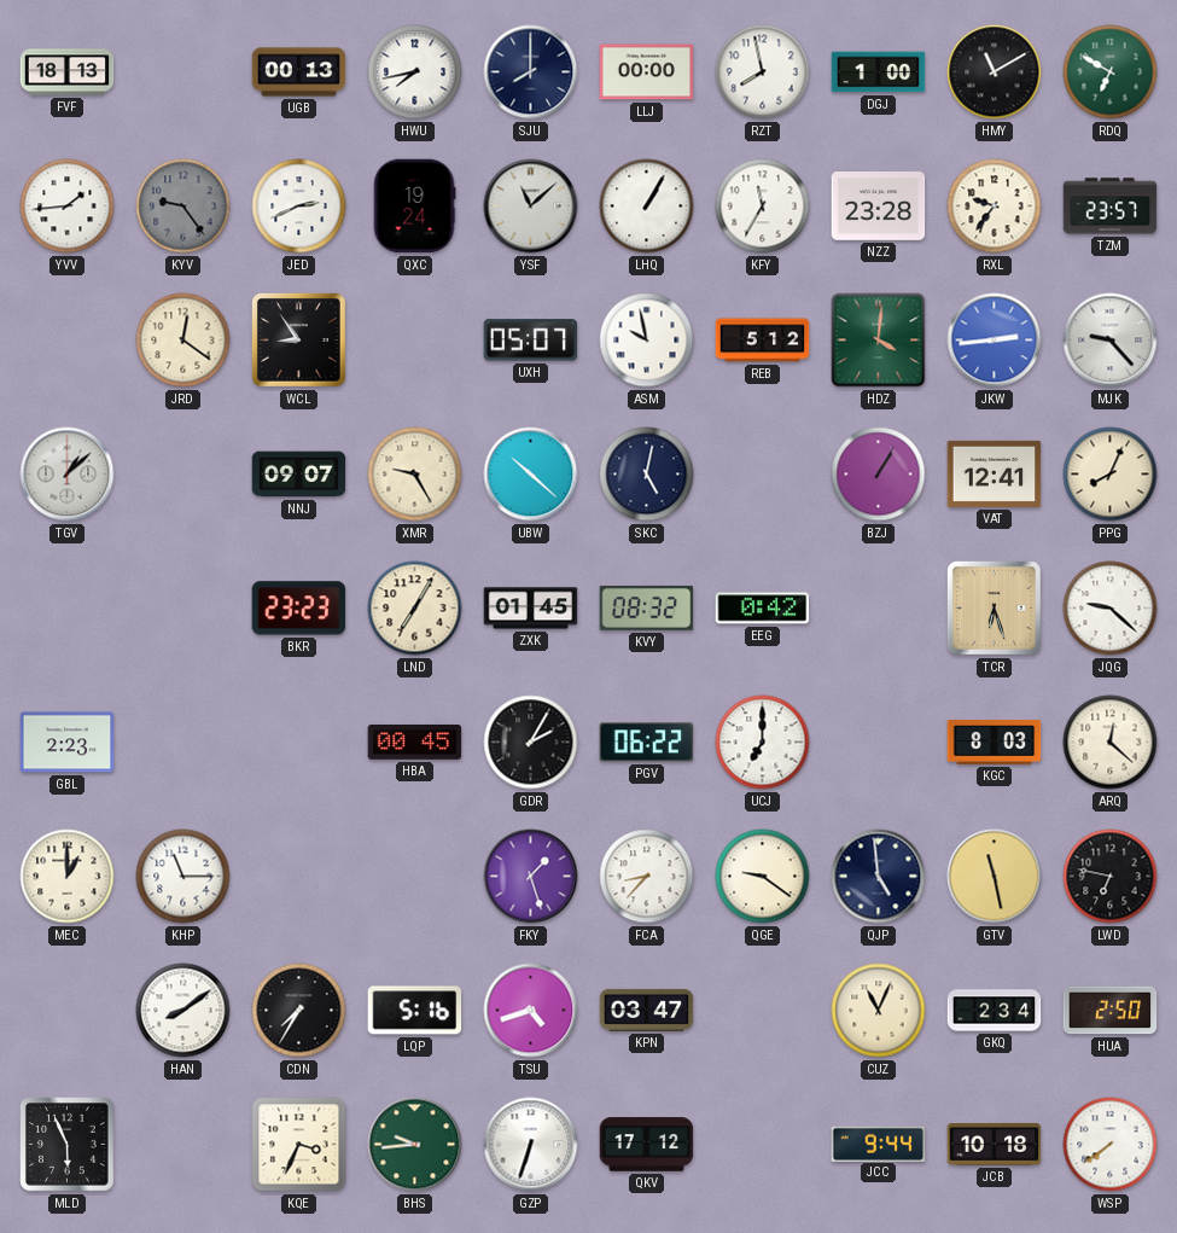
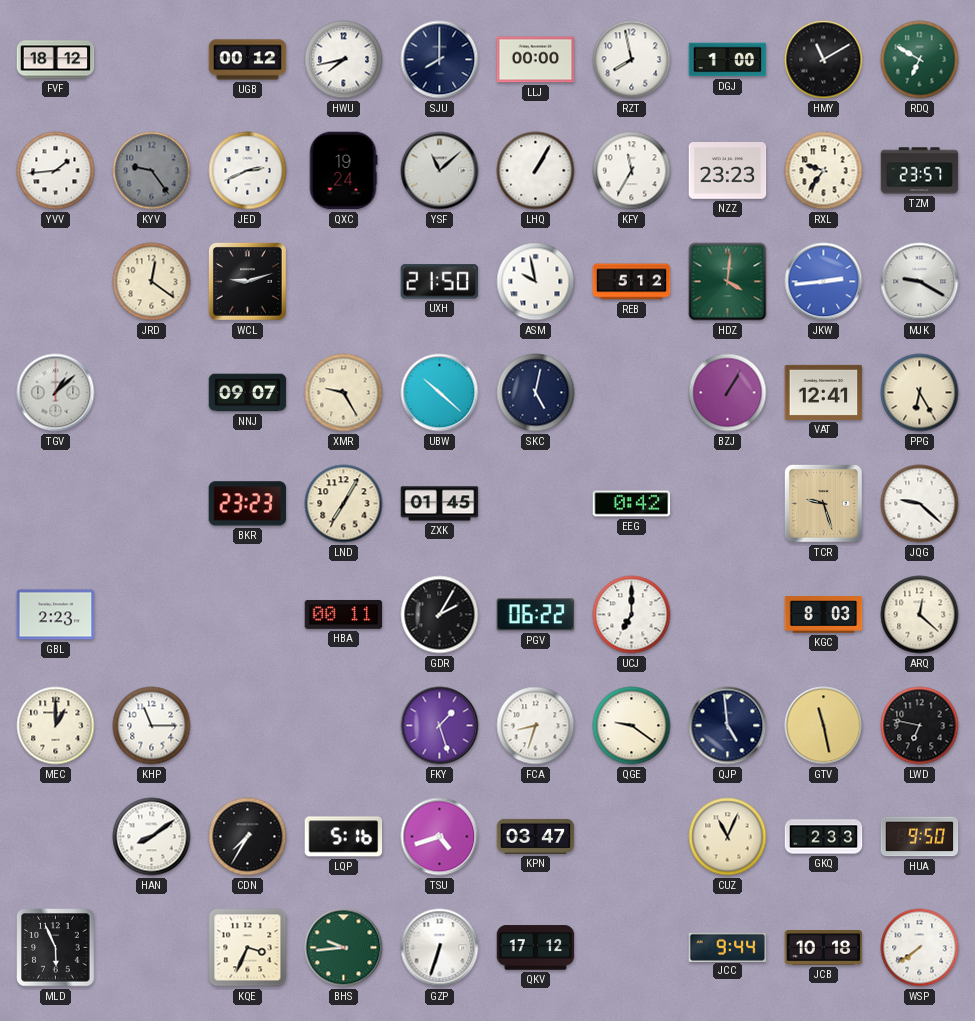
FVF: 18:13 -> 18:12
UGB: 00:13 -> 00:12
NZZ: 23:28 -> 23:23
WCL: 8:54 -> 9:12
UXH: 05:07 -> 21:50
MJK: 9:23 -> 9:20
PPG: 8:04 -> 6:25
KVY: 08:32 -> none
TCR: 6:27 -> 9:27
HBA: 00:45 -> 00:11
FCA: 8:37 -> 8:33
GKQ: 2:34 -> 2:33
HUA: 2:50 -> 9:50
